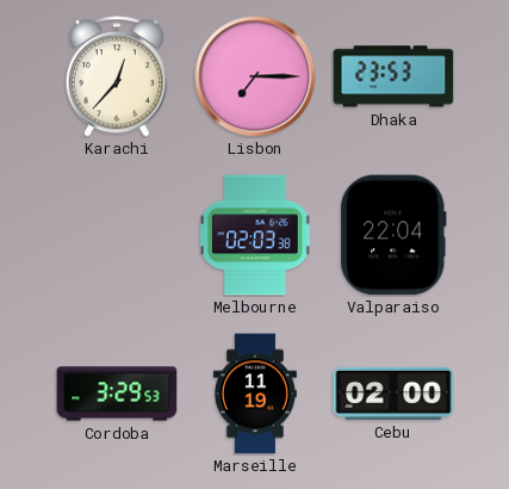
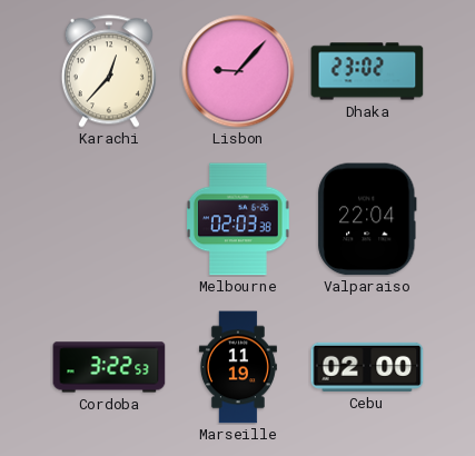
Lisbon: 7:15 -> 9:07
Dhaka: 23:53 -> 23:02
Cordoba: 3:29 -> 3:22
